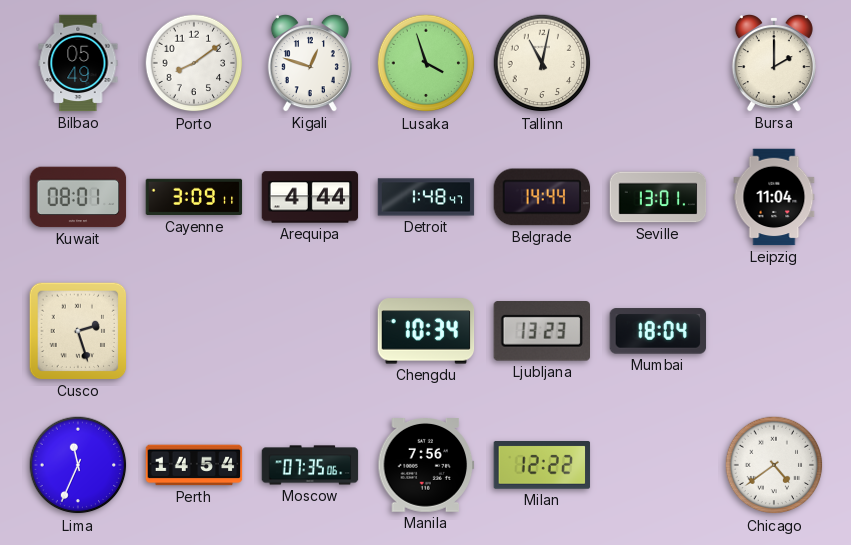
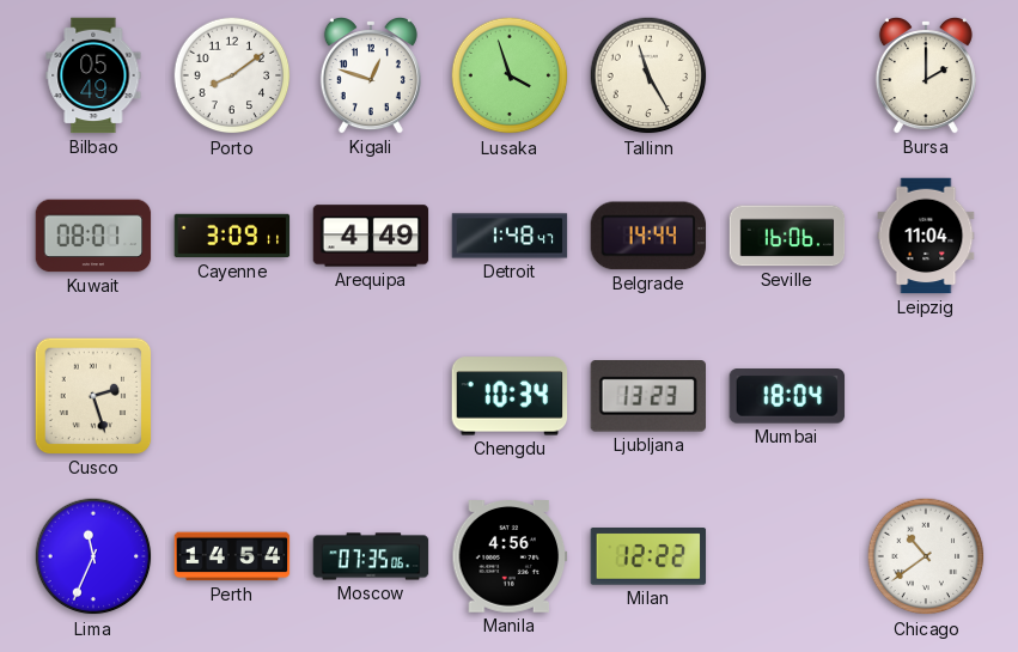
Tallinn: 11:02 -> 11:25
Arequipa: 4:44 -> 4:49
Seville: 13:01 -> 16:06
Manila: 7:56 -> 4:56
Chicago: 4:39 -> 10:39
